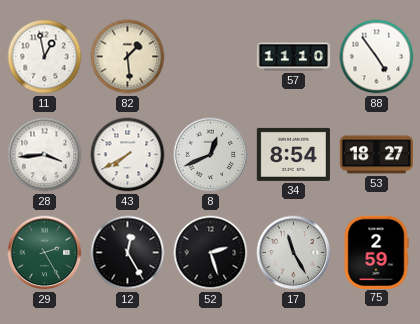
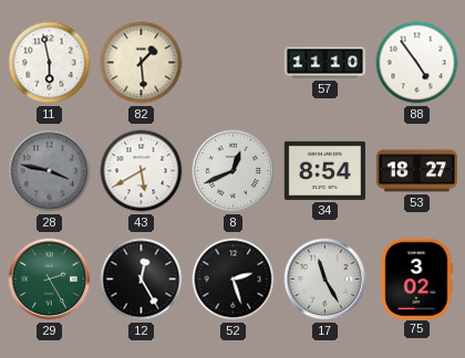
11: 12:58 -> 5:58
28: 3:44 -> 3:47
28 dial: white -> grey
43: 7:40 -> 5:40
75: 2:59 -> 3:02
